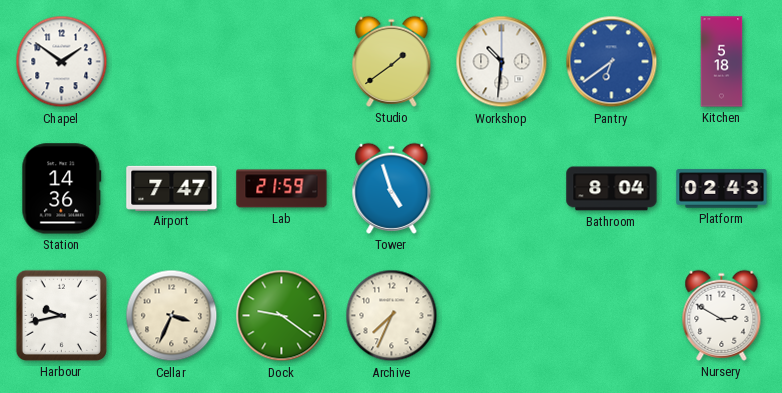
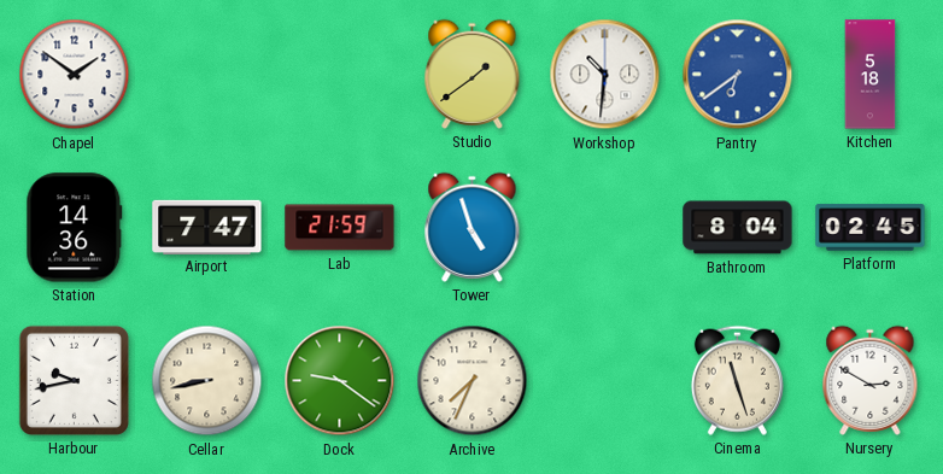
Platform: 02:43 -> 02:45
Cellar: 3:34 -> 8:43
Cinema: none -> 11:27
